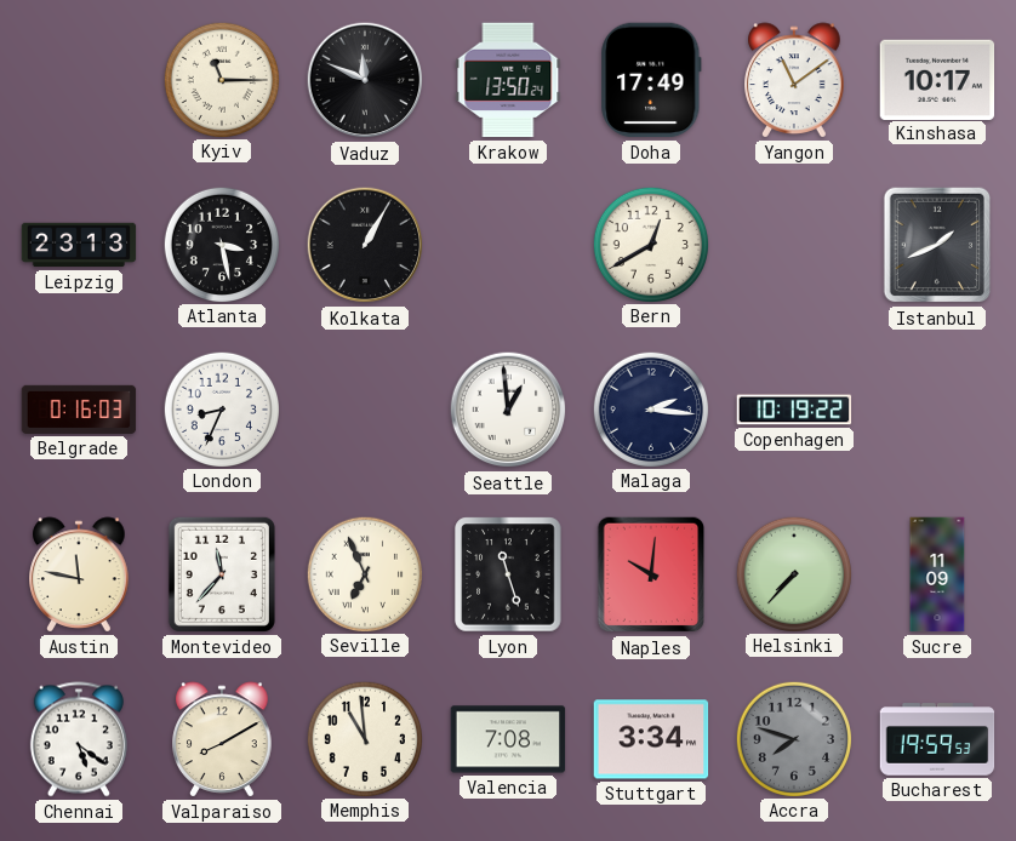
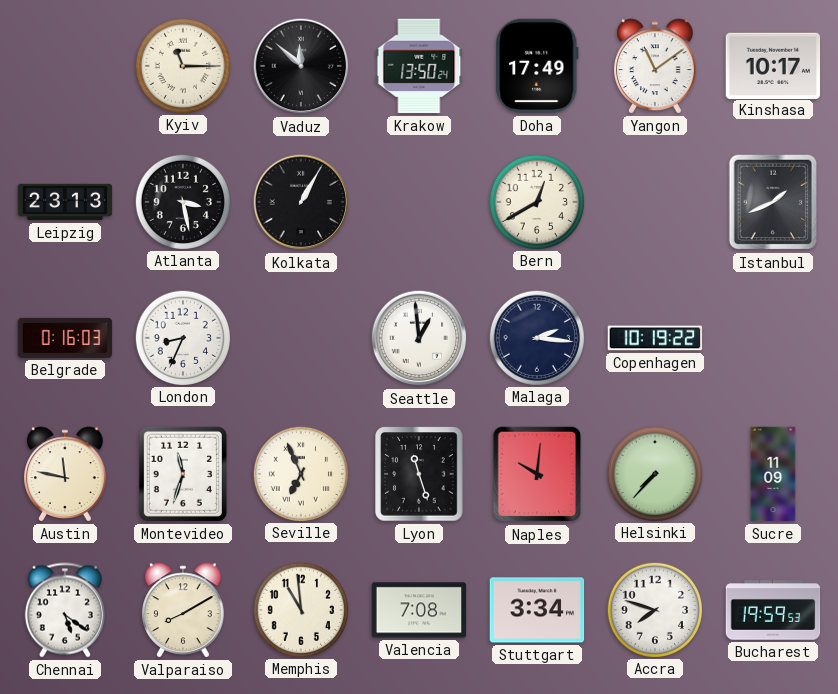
Vaduz: 11:49 -> 11:52
Montevideo: 11:37 -> 11:33
Accra dial: grey -> white
